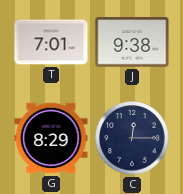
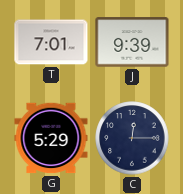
J: 9:38 -> 9:39
G: 8:29 -> 5:29
